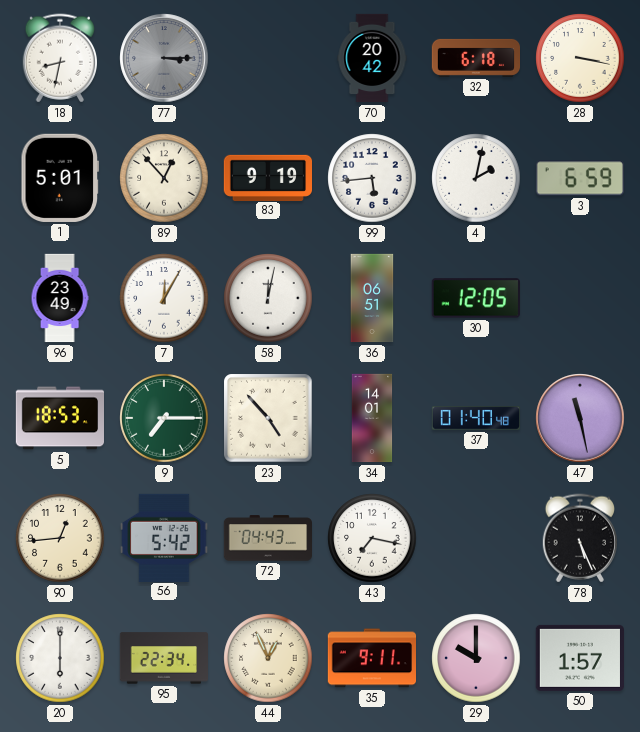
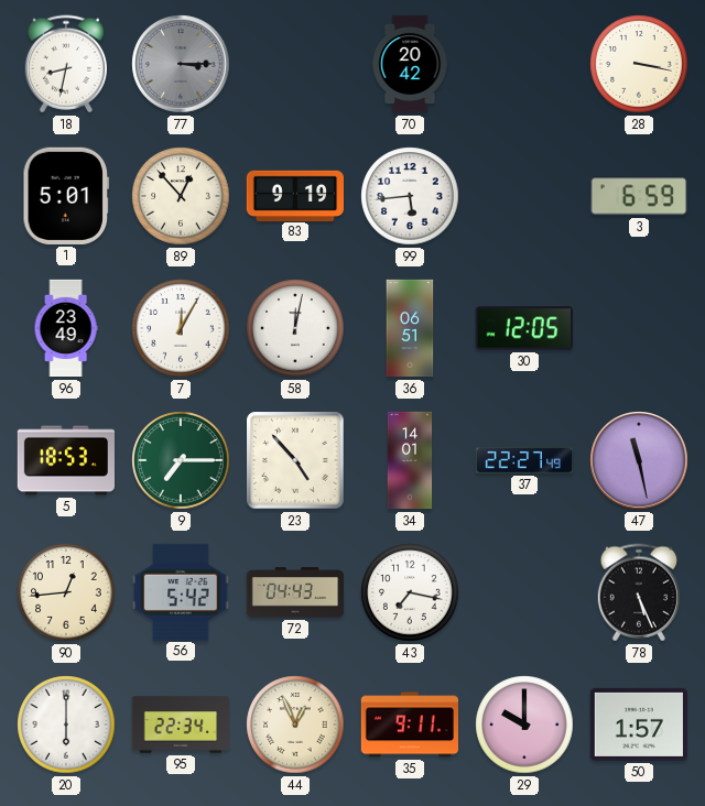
32: 6:18 -> none
4: 2:02 -> none
37: 01:40 -> 22:27
